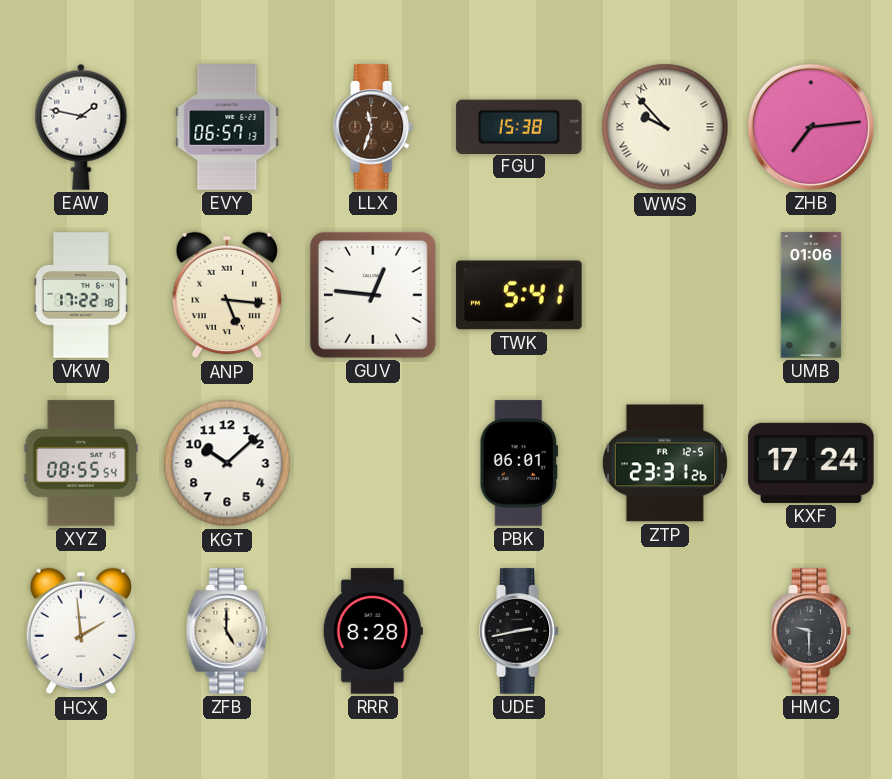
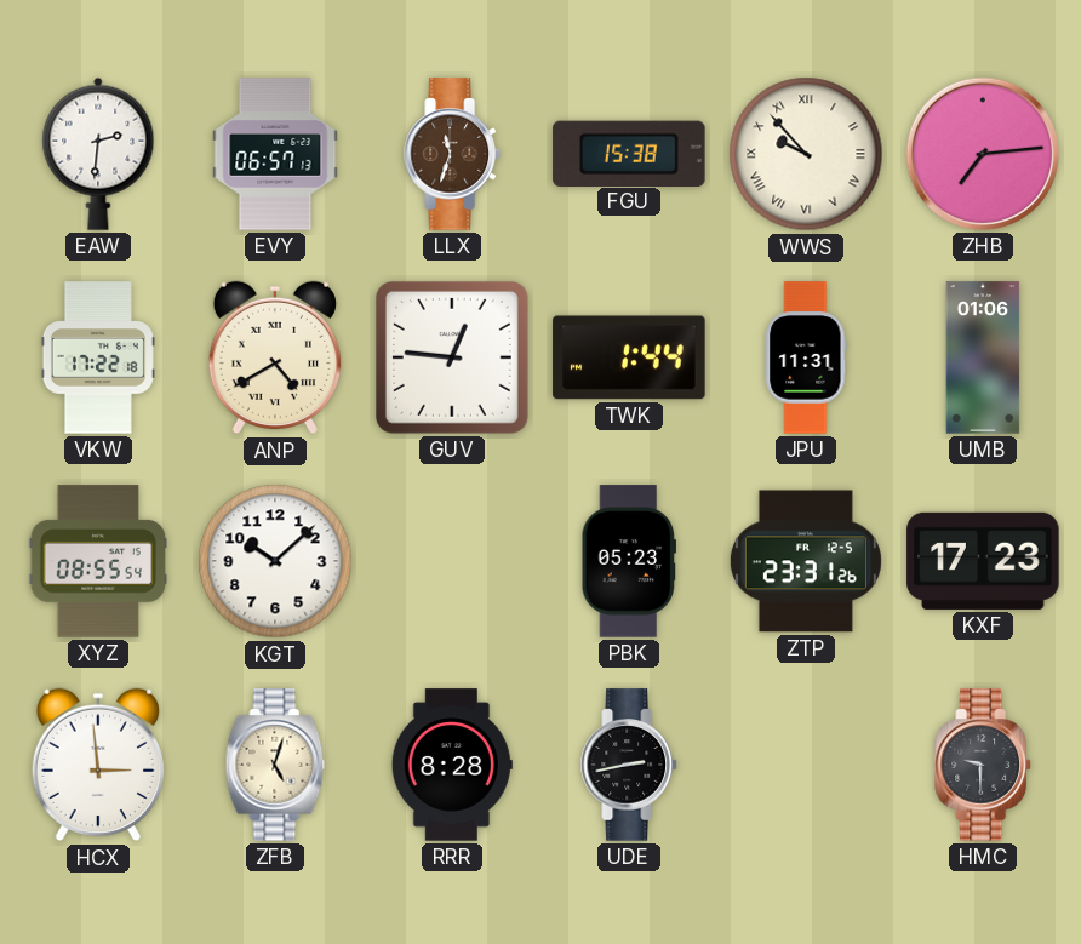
EAW: 1:47 -> 2:31
ANP: 5:16 -> 4:40
TWK: 5:41 -> 1:44
JPU: none -> 11:31
PBK: 06:01 -> 05:23
KXF: 17:24 -> 17:23
HCX: 1:59 -> 2:59
ZFB: 5:00 -> 5:03
